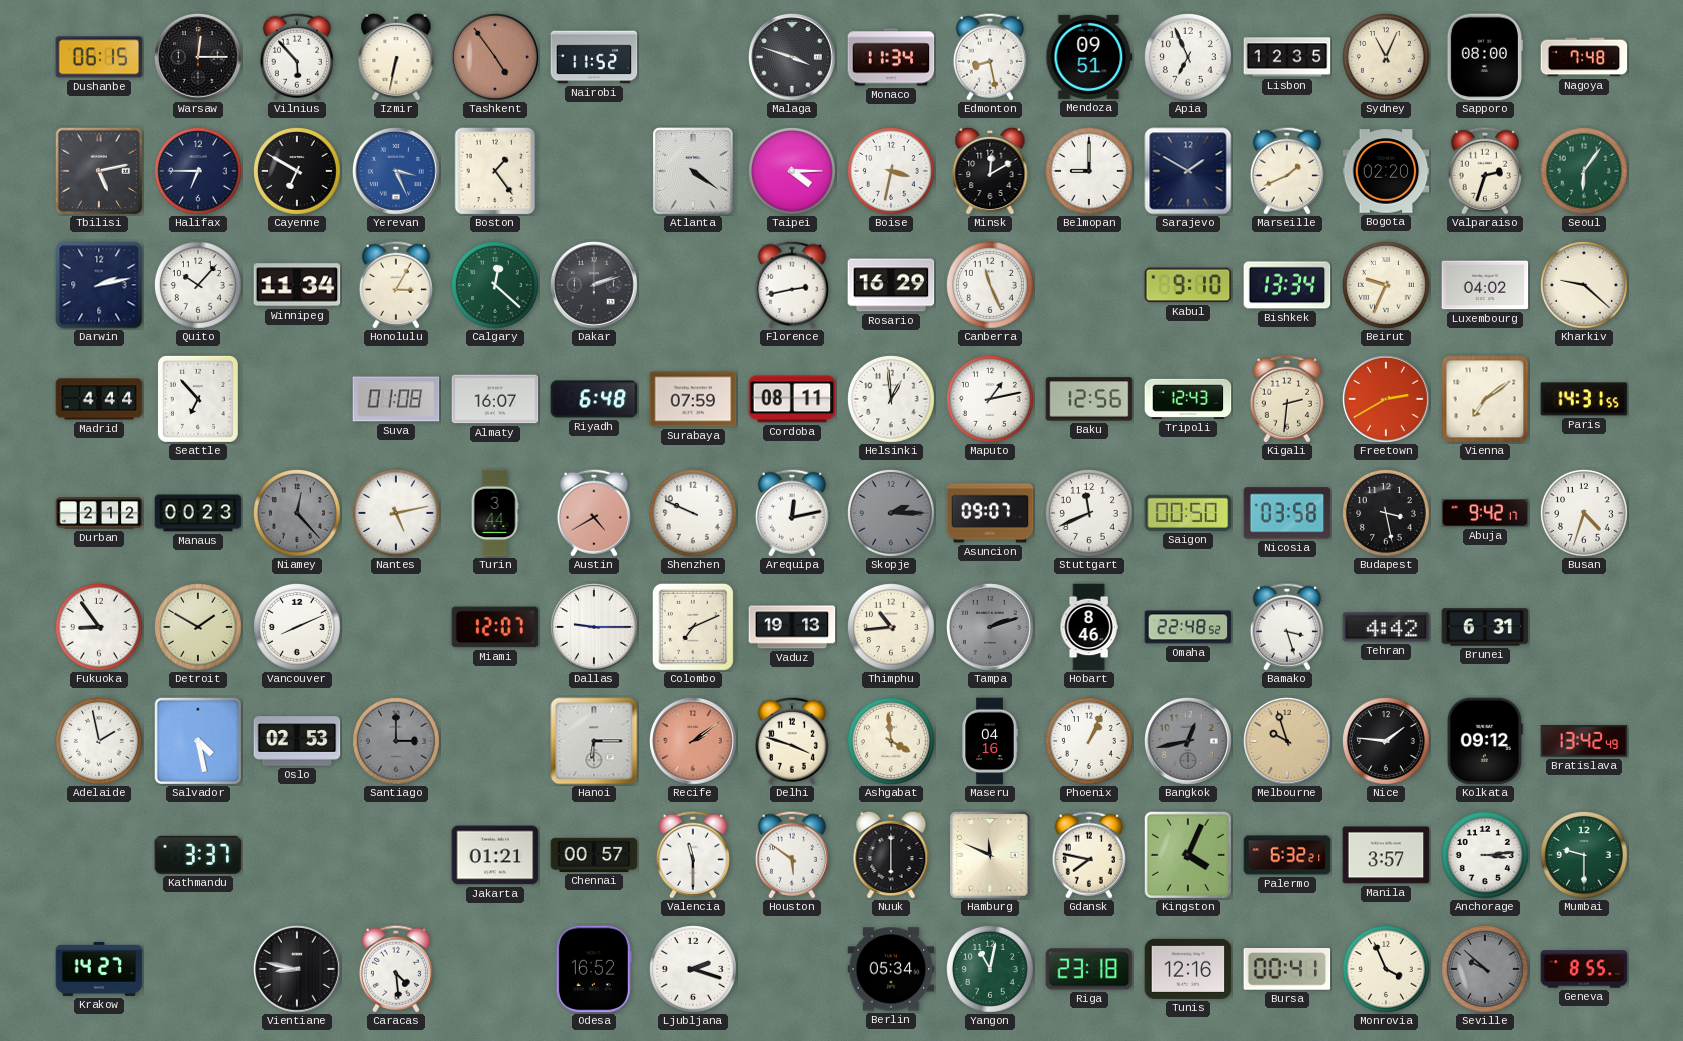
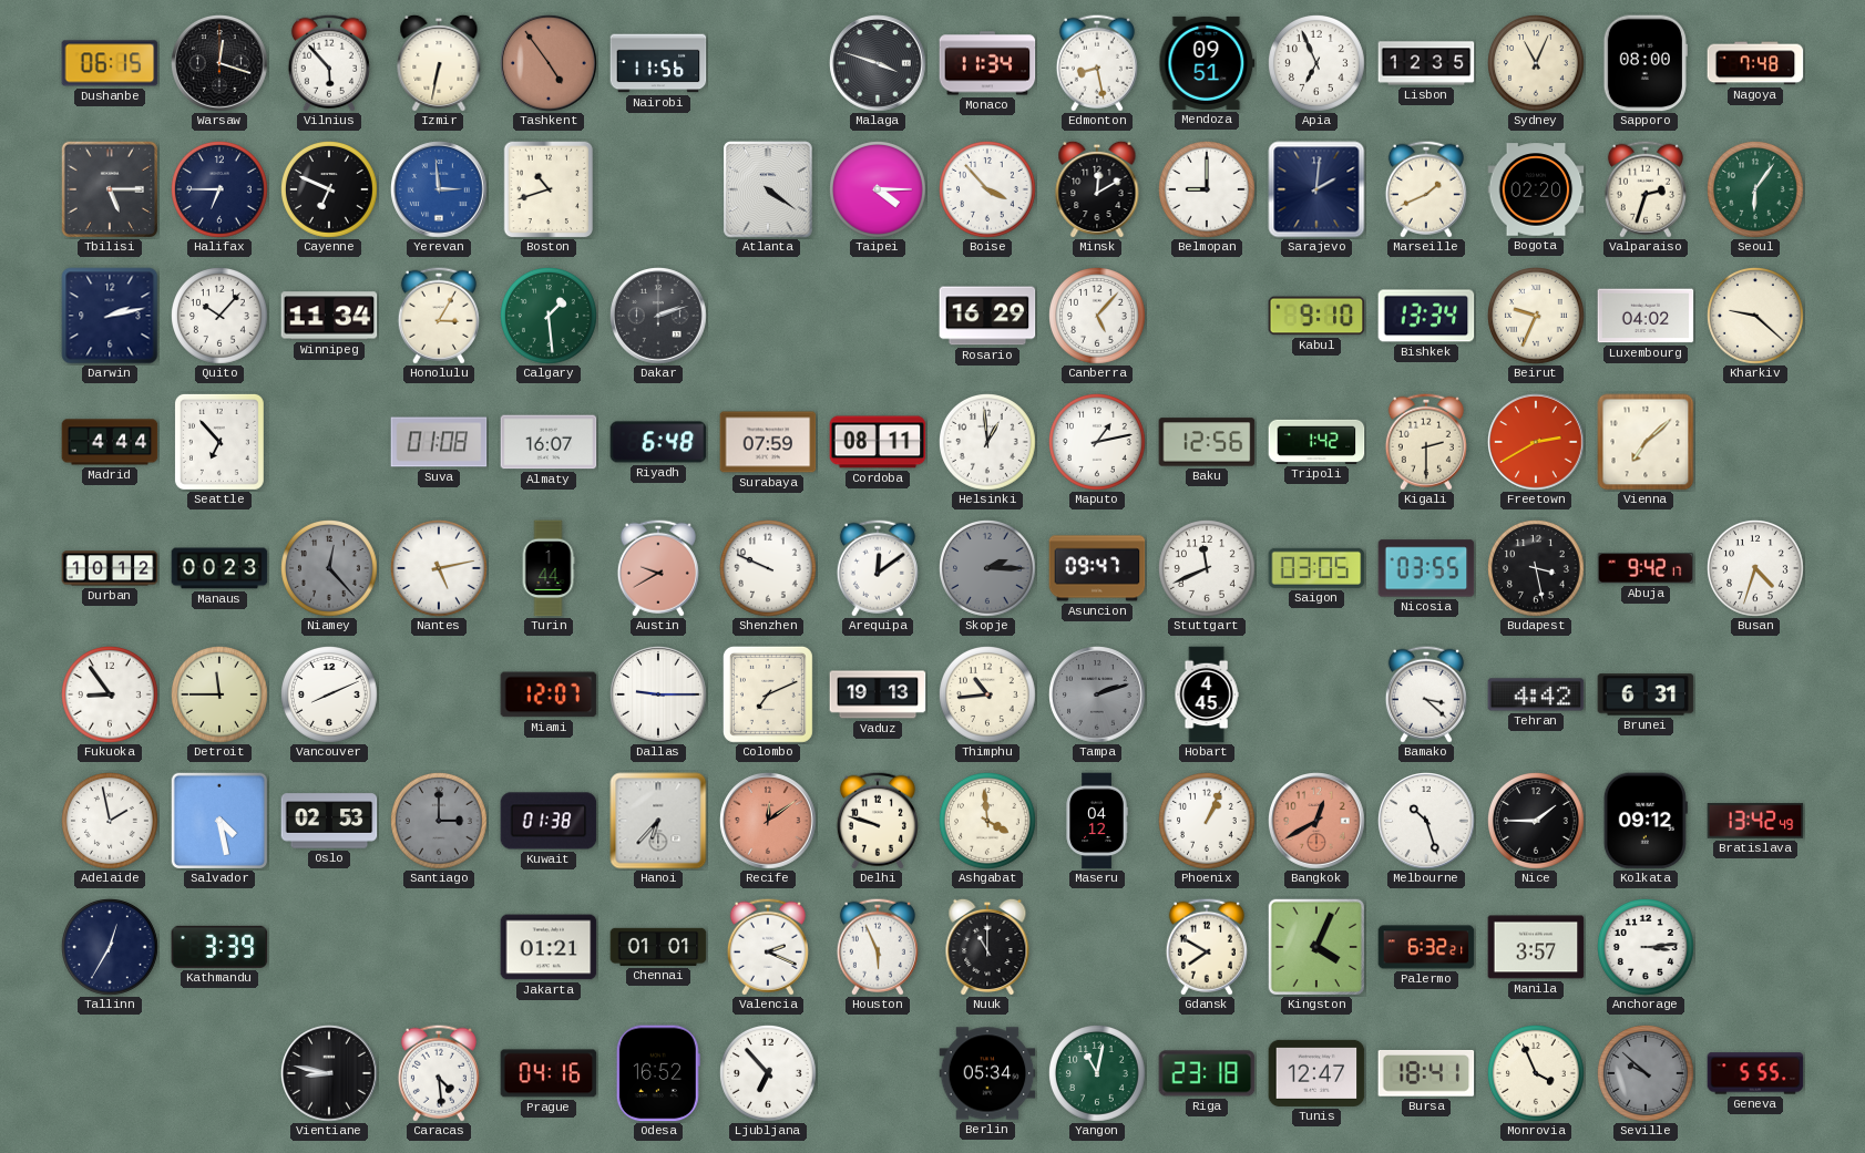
Warsaw: 12:15 -> 12:18
Nairobi: 11:52 -> 11:56
Tbilisi: 5:13 -> 5:15
Cayenne: 6:50 -> 6:49
Yerevan: 3:26 -> 2:59
Boston: 1:24 -> 10:42
Boise: 3:32 -> 3:53
Sarajevo: 1:50 -> 2:01
Calgary: 12:22 -> 1:29
Florence: 2:43 -> none
Canberra: 11:26 -> 5:07
Tripoli: 12:43 -> 1:42
Kigali: 2:31 -> 2:30
Vienna: 7:09 -> 7:08
Paris: 14:31 -> none
Durban: 2:12 -> 10:12
Turin: 3:44 -> 1:44
Austin: 4:40 -> 9:40
Arequipa: 12:13 -> 12:09
Asuncion: 09:07 -> 09:47
Saigon: 00:50 -> 03:05
Nicosia: 03:58 -> 03:55
Detroit: 1:50 -> 11:45
Hobart: 8:46 -> 4:45
Omaha: 22:48 -> none
Bamako: 3:27 -> 3:22
Kuwait: none -> 01:38
Hanoi: 6:15 -> 6:37
Recife: 2:09 -> 12:09
Delhi: 3:48 -> 9:48
Maseru: 04:16 -> 04:12
Bangkok: 12:43 -> 12:40
Bangkok dial: grey -> salmon
Melbourne: 9:57 -> 10:27
Melbourne dial: champagne -> white
Nice: 1:46 -> 1:45
Tallinn: none -> 12:35
Kathmandu: 3:37 -> 3:39
Chennai: 00:57 -> 01:01
Valencia: 11:30 -> 2:19
Houston: 5:51 -> 5:56
Nuuk: 6:00 -> 11:00
Hamburg: 11:49 -> none
Gdansk: 7:47 -> 7:50
Mumbai: 9:30 -> none
Krakow: 14:27 -> none
Prague: none -> 04:16
Ljubljana: 2:18 -> 6:53
Tunis: 12:16 -> 12:47
Bursa: 00:41 -> 18:41
Geneva: 8:55 -> 5:55
